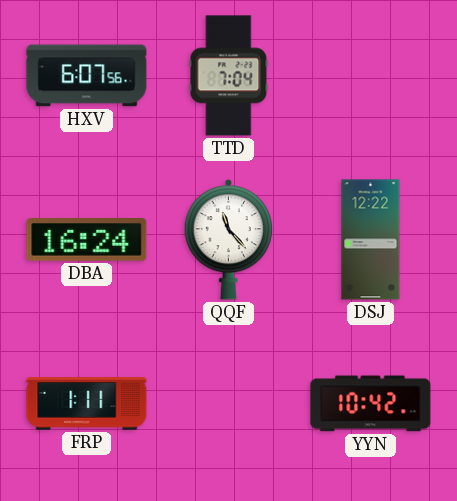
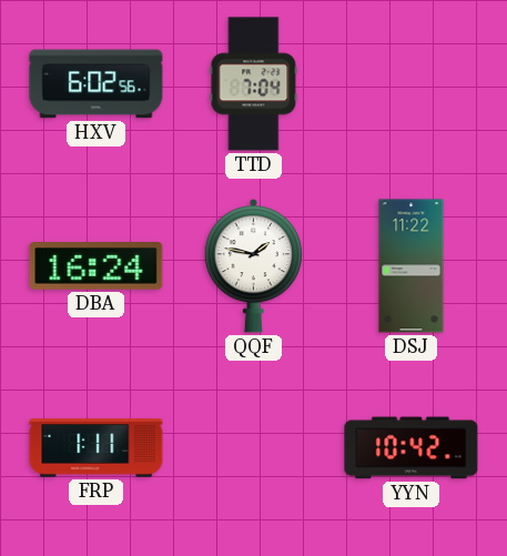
HXV: 6:07 -> 6:02
QQF: 11:23 -> 1:47
DSJ: 12:22 -> 11:22
